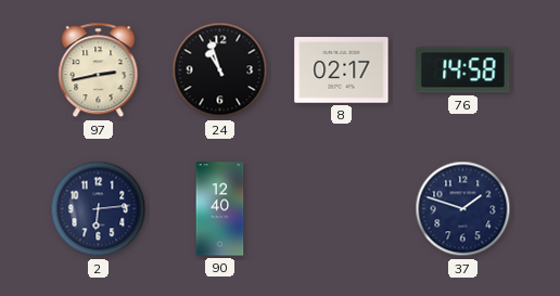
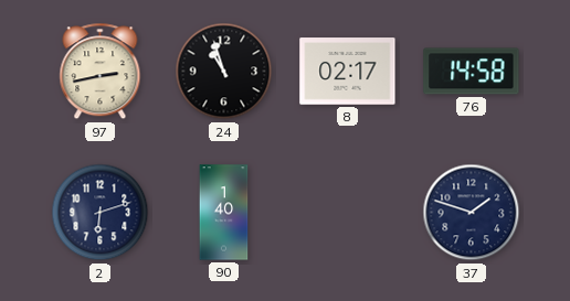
2: 6:14 -> 6:12
90: 12:40 -> 1:40
